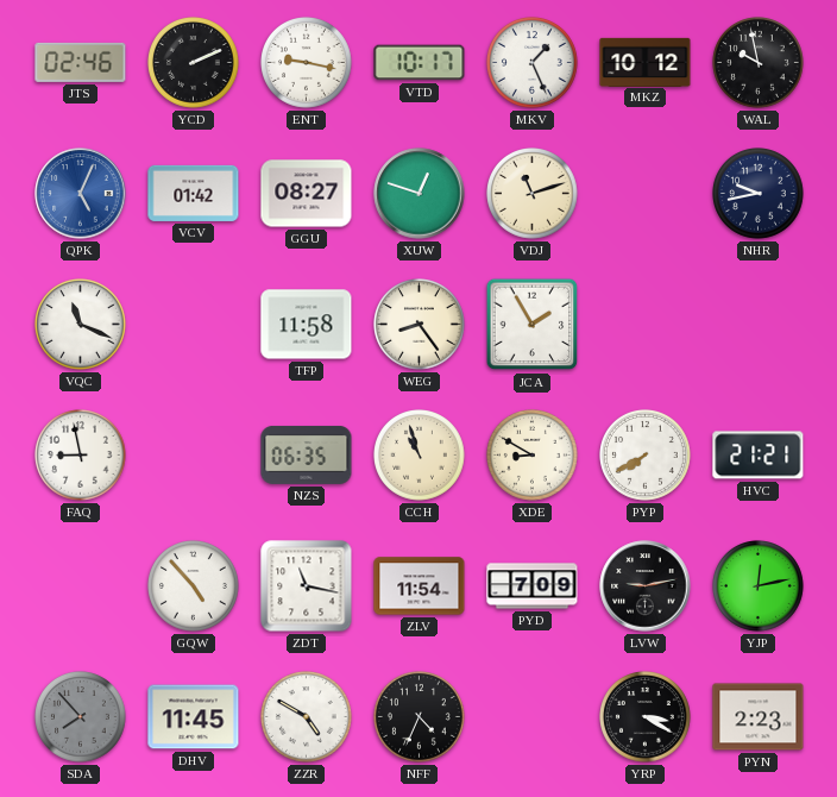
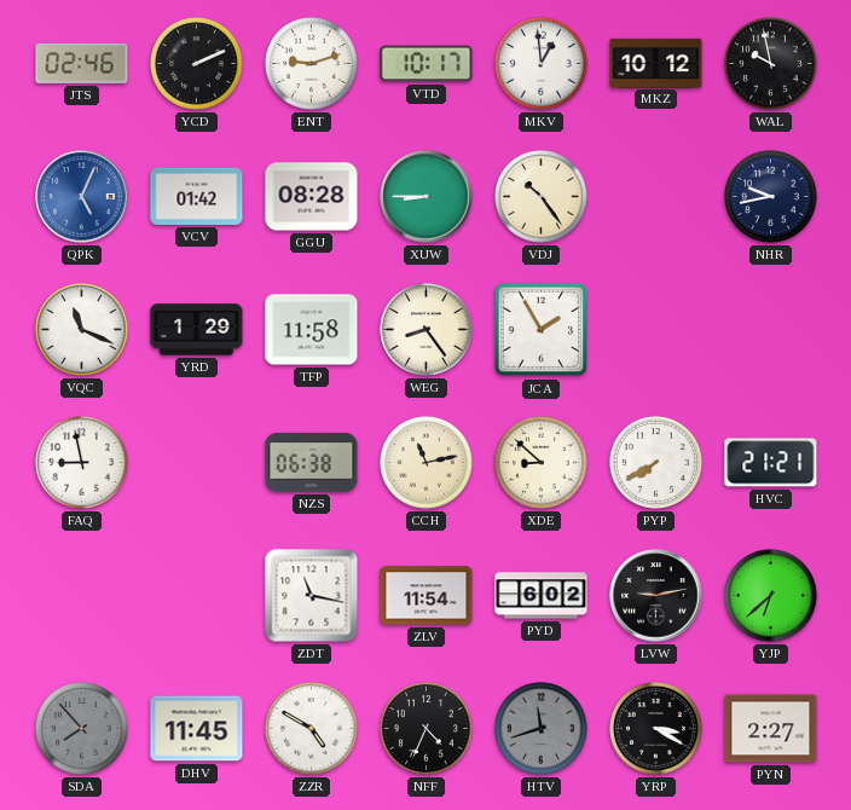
ENT: 9:17 -> 9:12
MKV: 1:26 -> 12:59
GGU: 08:27 -> 08:28
XUW: 12:48 -> 8:45
VDJ: 11:12 -> 10:24
YRD: none -> 1:29
NZS: 06:35 -> 06:38
CCH: 10:57 -> 11:13
XDE: 8:50 -> 8:52
GQW: 4:53 -> none
PYD: 7:09 -> 6:02
YJP: 12:13 -> 6:38
HTV: none -> 11:42
PYN: 2:23 -> 2:27
